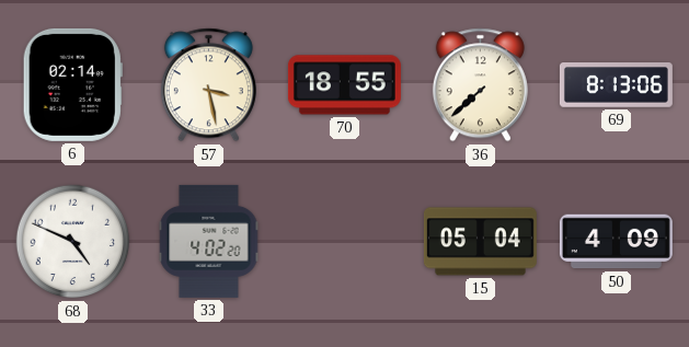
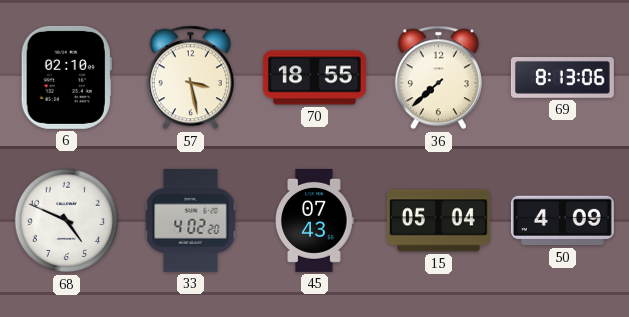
6: 02:14 -> 02:10
45: none -> 07:43
